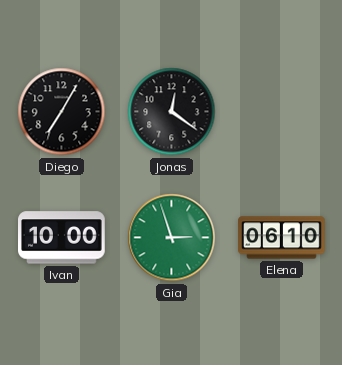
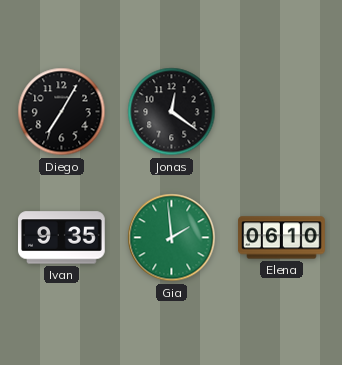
Ivan: 10:00 -> 9:35
Gia: 2:57 -> 1:59
